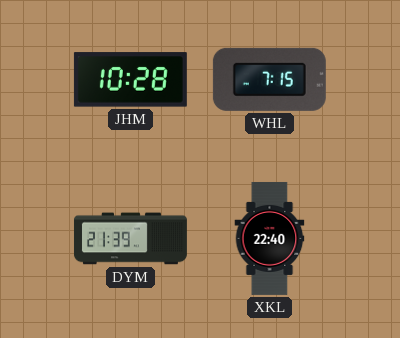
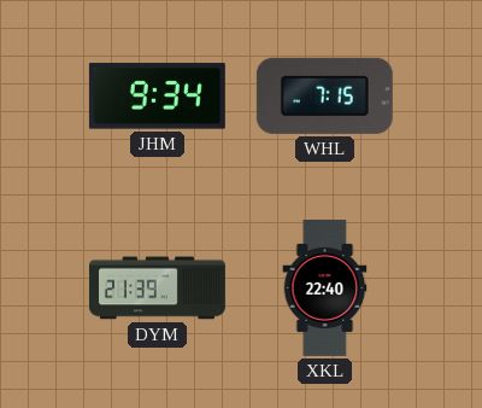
JHM: 10:28 -> 9:34
